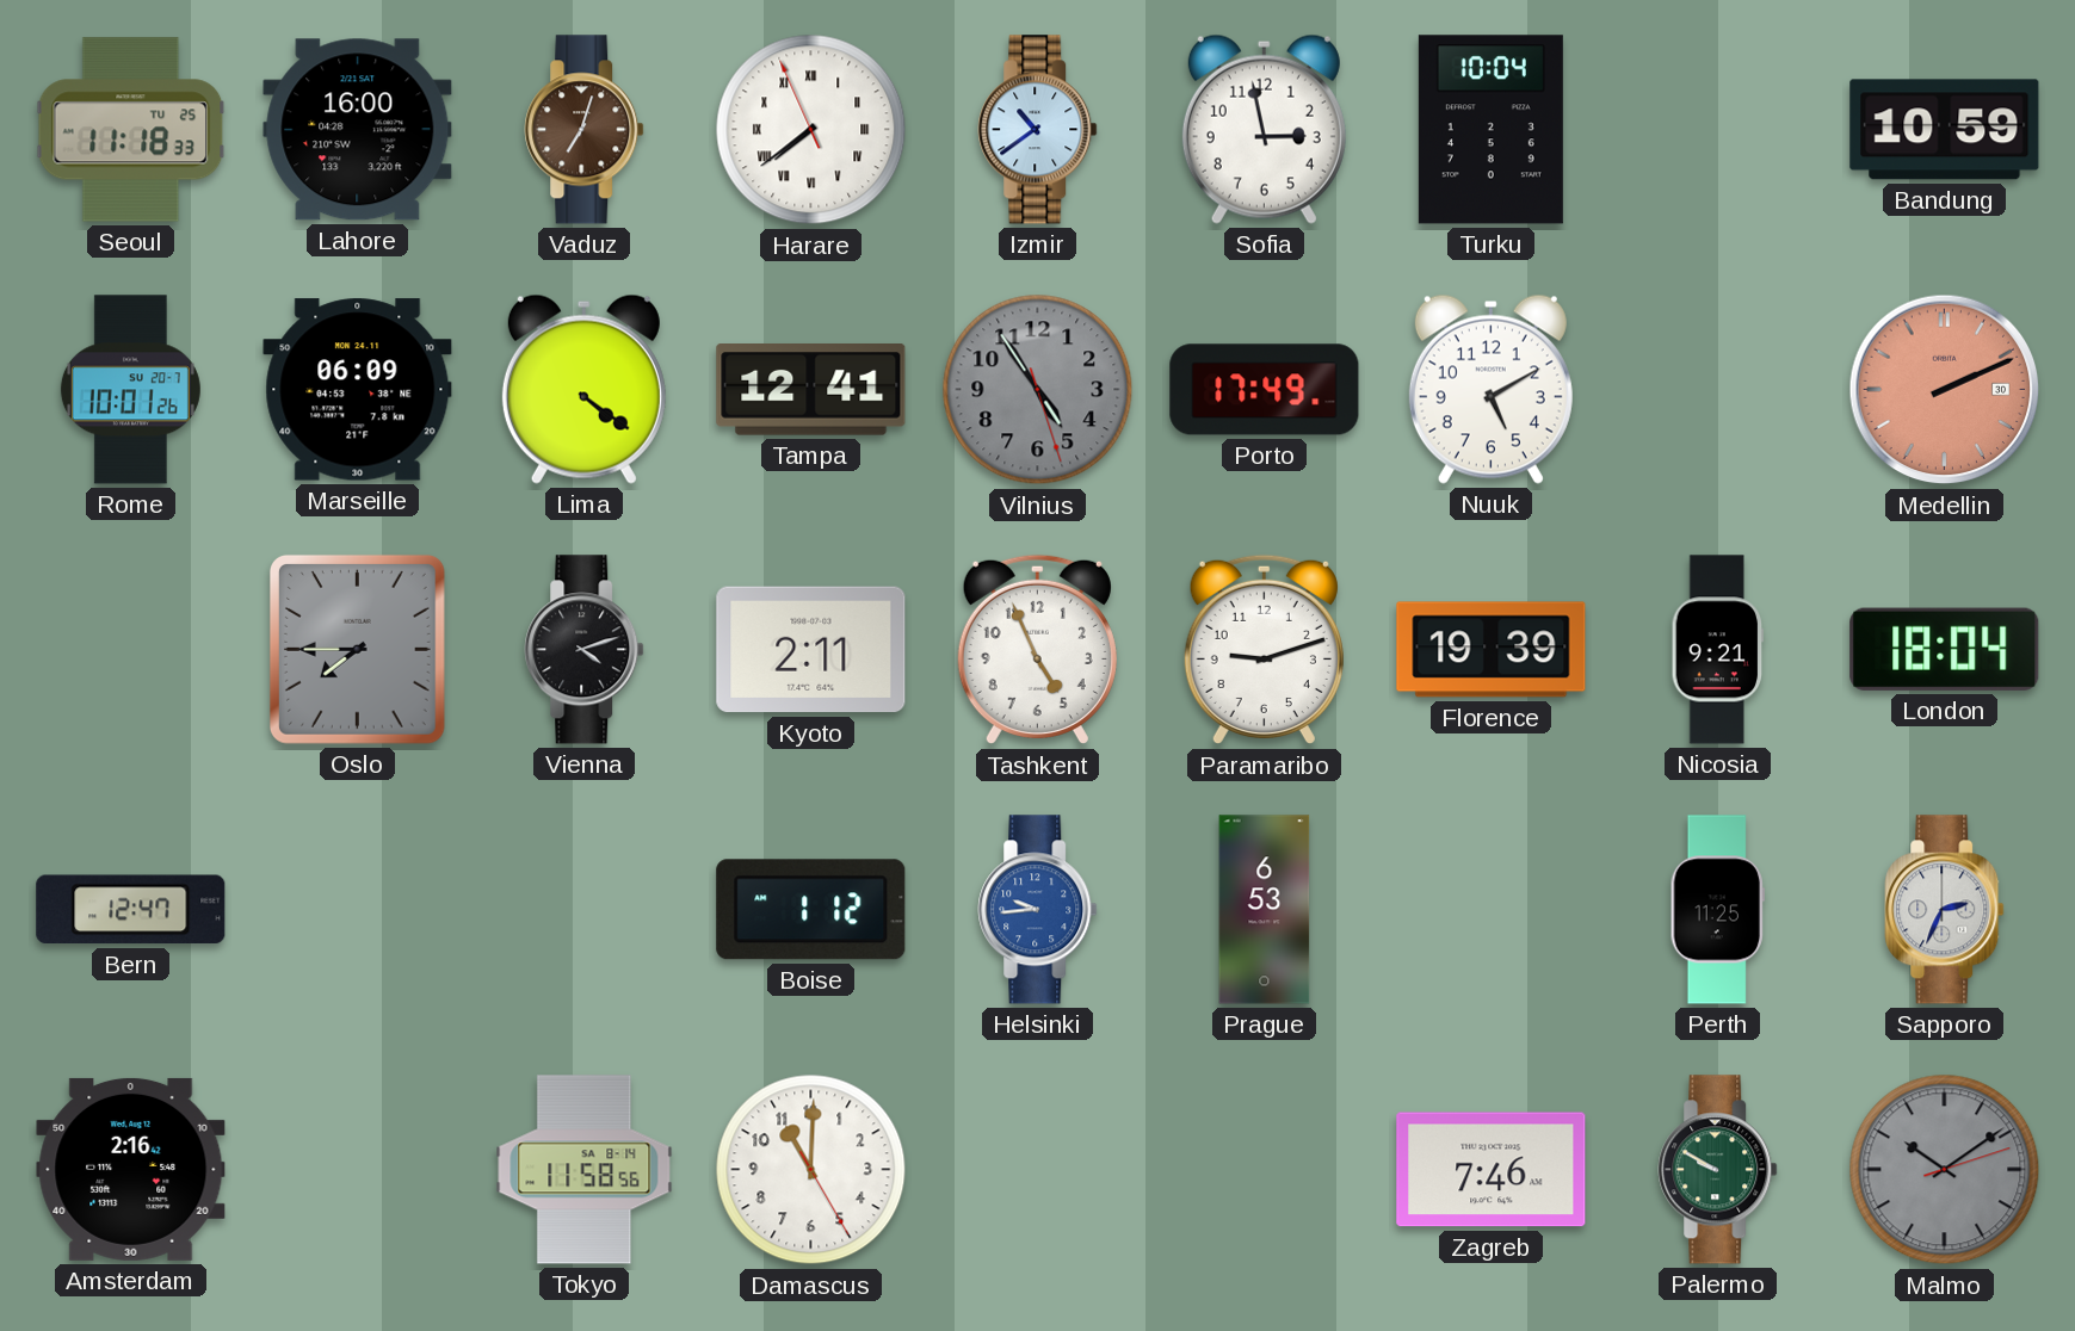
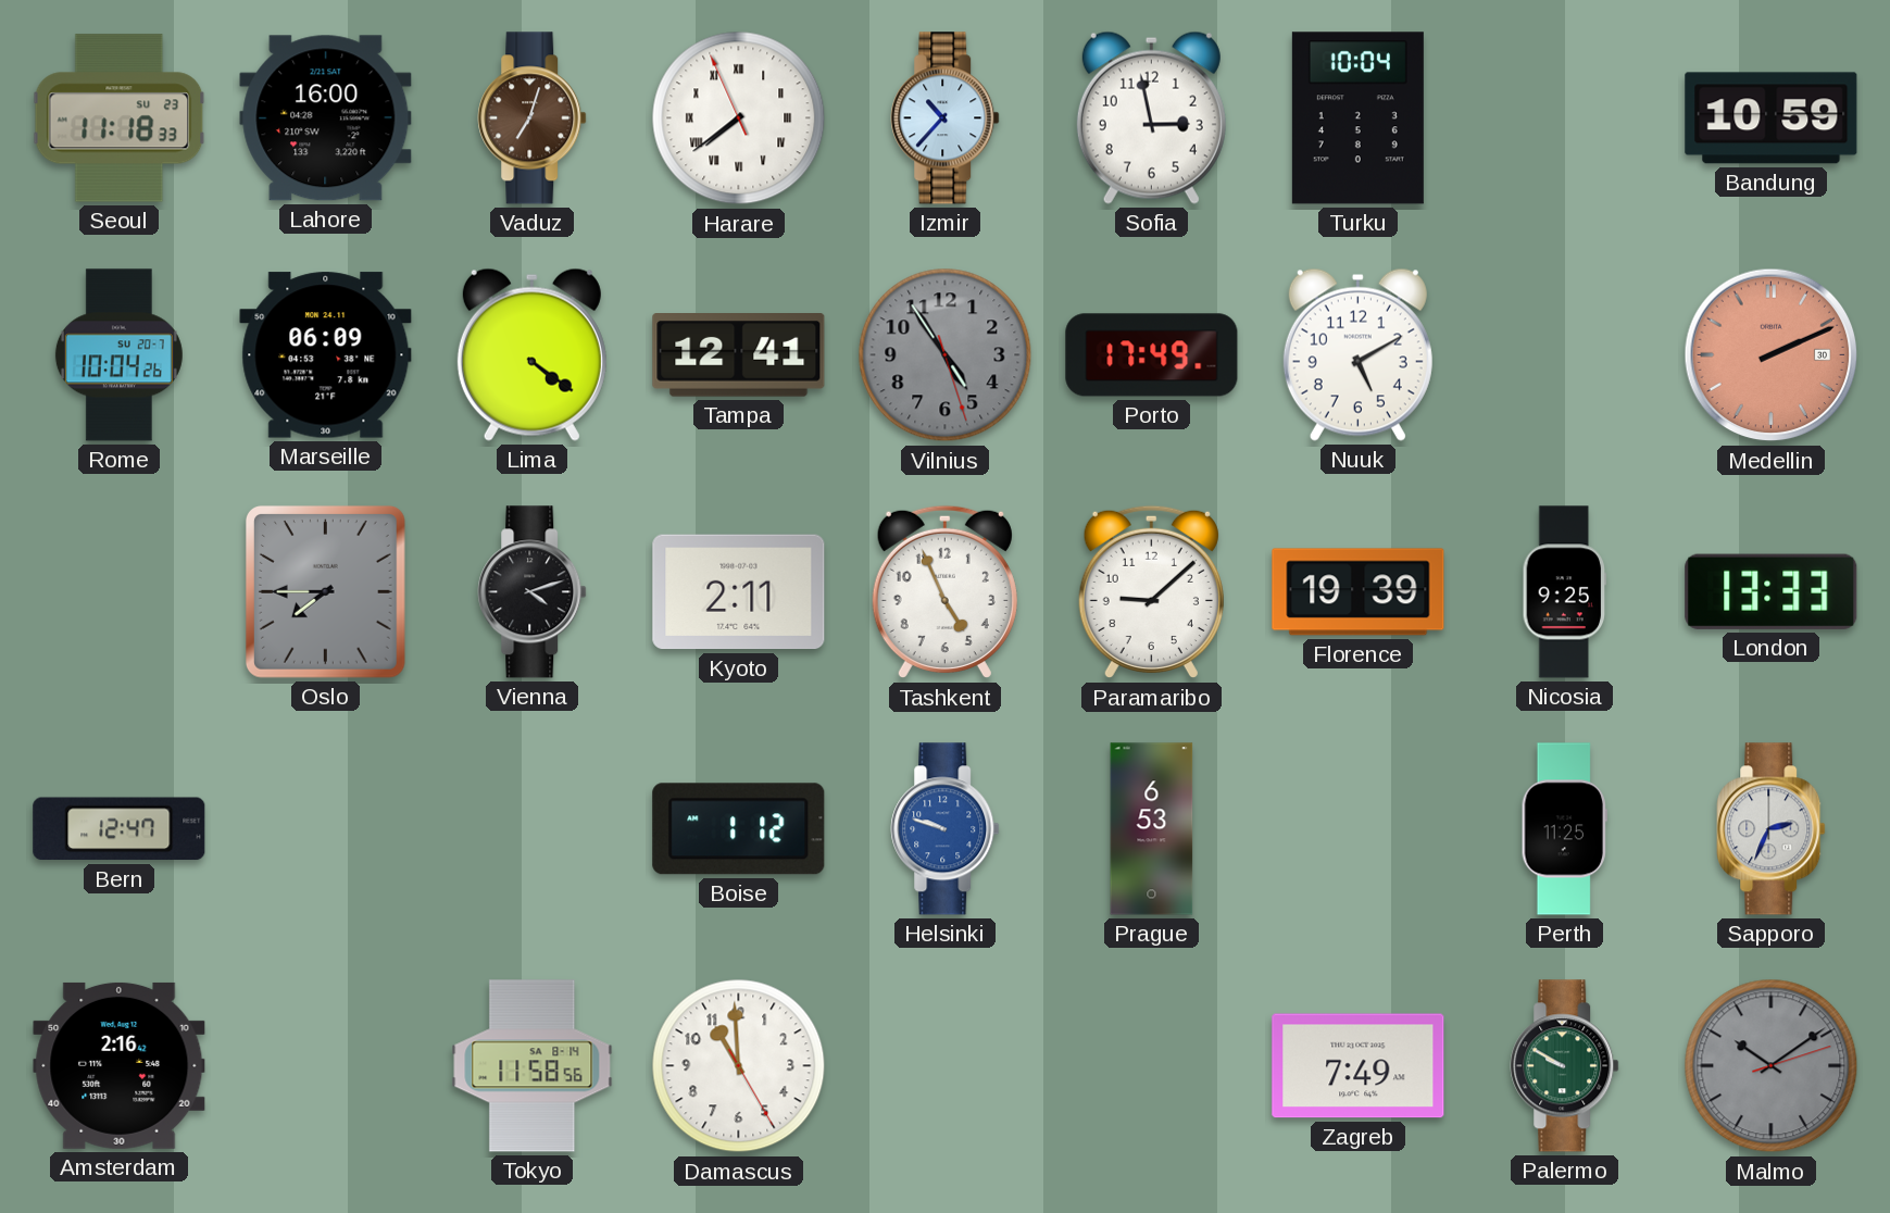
Seoul date: TU 25 -> SU 23
Izmir: 10:39 -> 10:37
Rome: 10:01 -> 10:04
Paramaribo: 9:12 -> 9:08
Nicosia: 9:21 -> 9:25
London: 18:04 -> 13:33
Helsinki: 9:44 -> 9:48
Damascus: 11:00 -> 10:59
Zagreb: 7:46 -> 7:49
